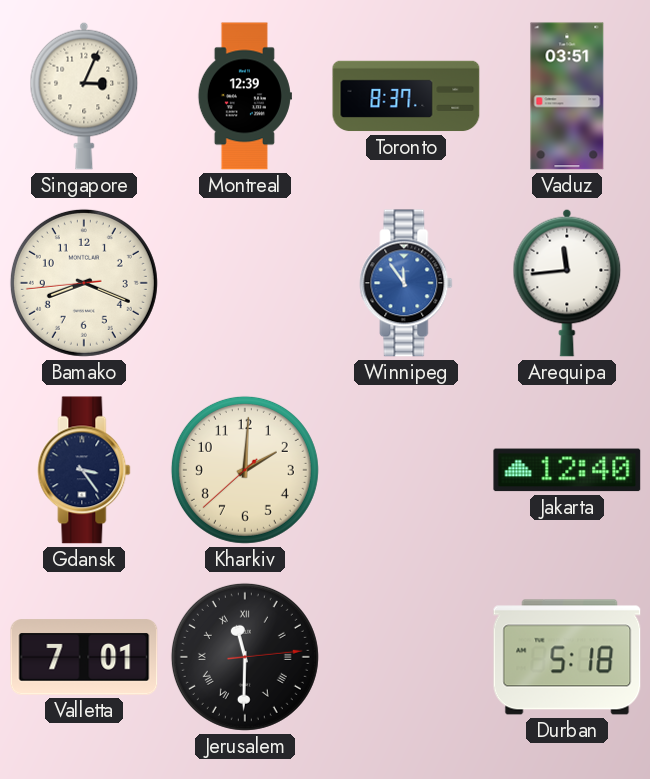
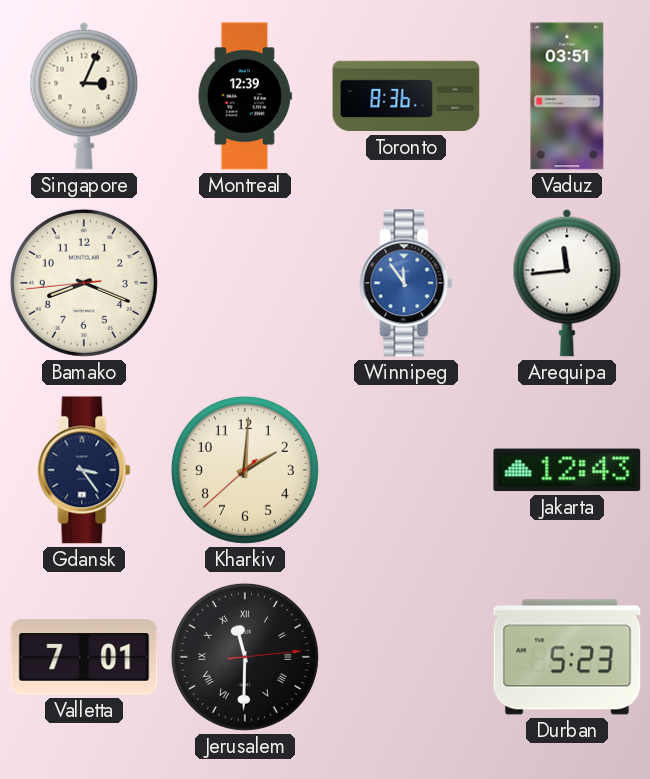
Toronto: 8:37 -> 8:36
Jakarta: 12:40 -> 12:43
Durban: 5:18 -> 5:23
